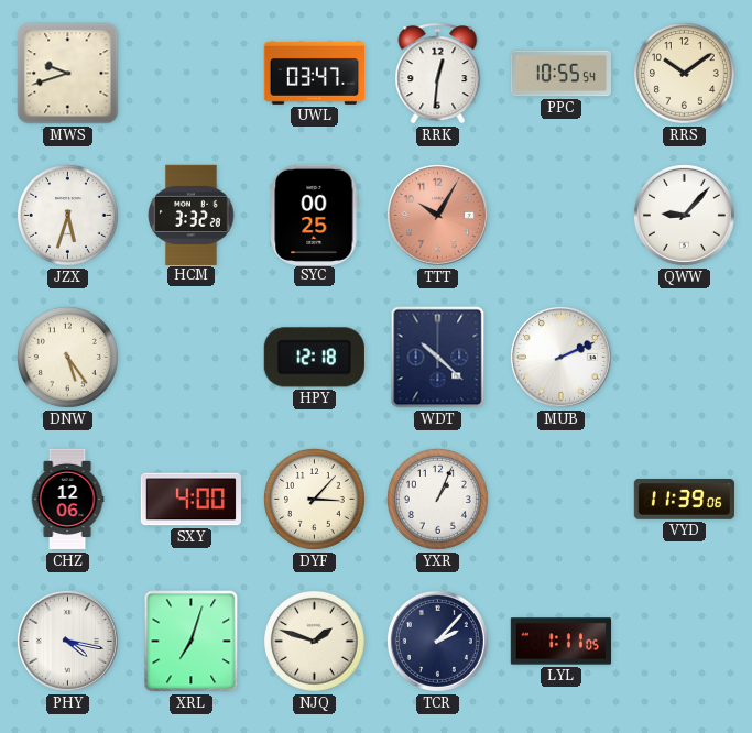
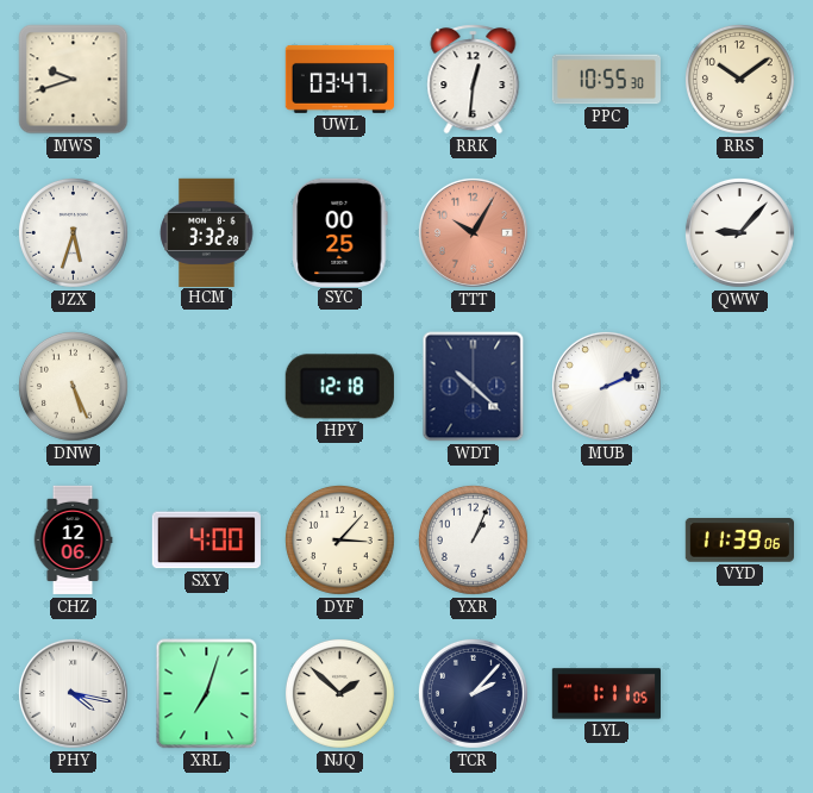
PPC: 10:55:54 -> 10:55:30
DNW: 5:24 -> 5:26
NJQ: 1:48 -> 1:52
